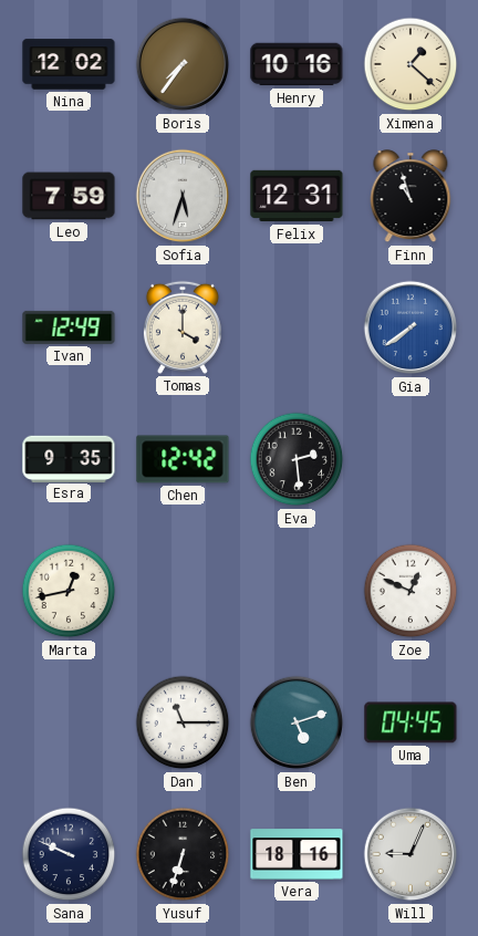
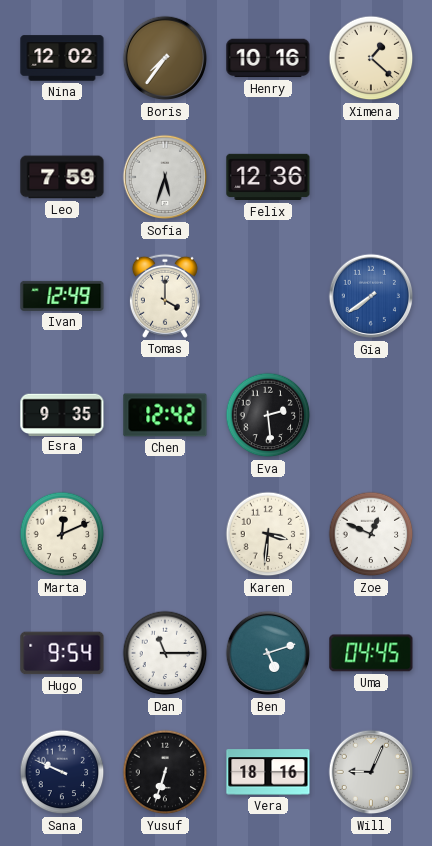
Felix: 12:31 -> 12:36
Finn: 10:57 -> none
Marta: 12:43 -> 12:11
Karen: none -> 3:31
Hugo: none -> 9:54
